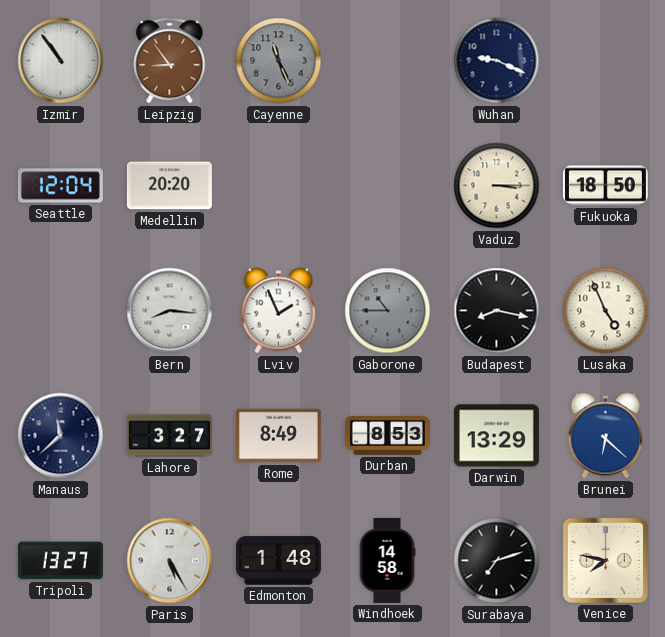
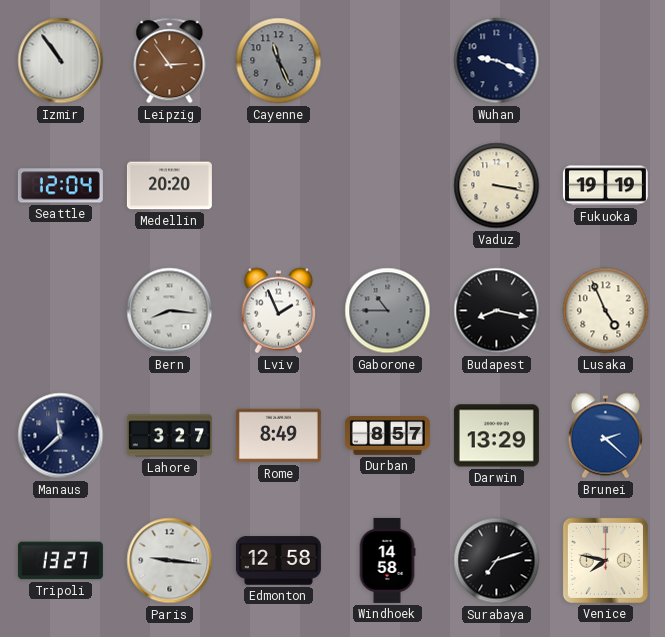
Leipzig: 8:54 -> 2:54
Vaduz: 3:15 -> 3:17
Fukuoka: 18:50 -> 19:19
Durban: 8:53 -> 8:57
Brunei: 6:22 -> 2:22
Paris: 5:25 -> 9:16
Edmonton: 1:48 -> 12:58
